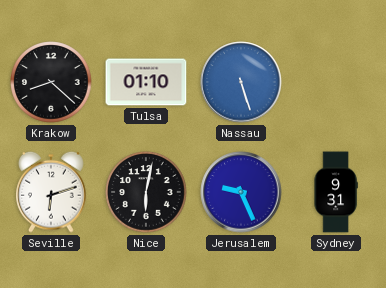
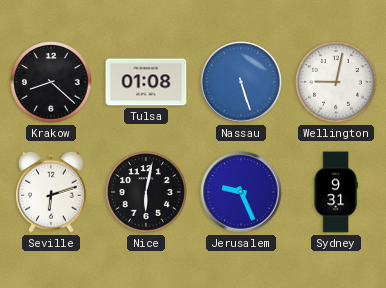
Tulsa: 01:10 -> 01:08
Wellington: none -> 9:02
